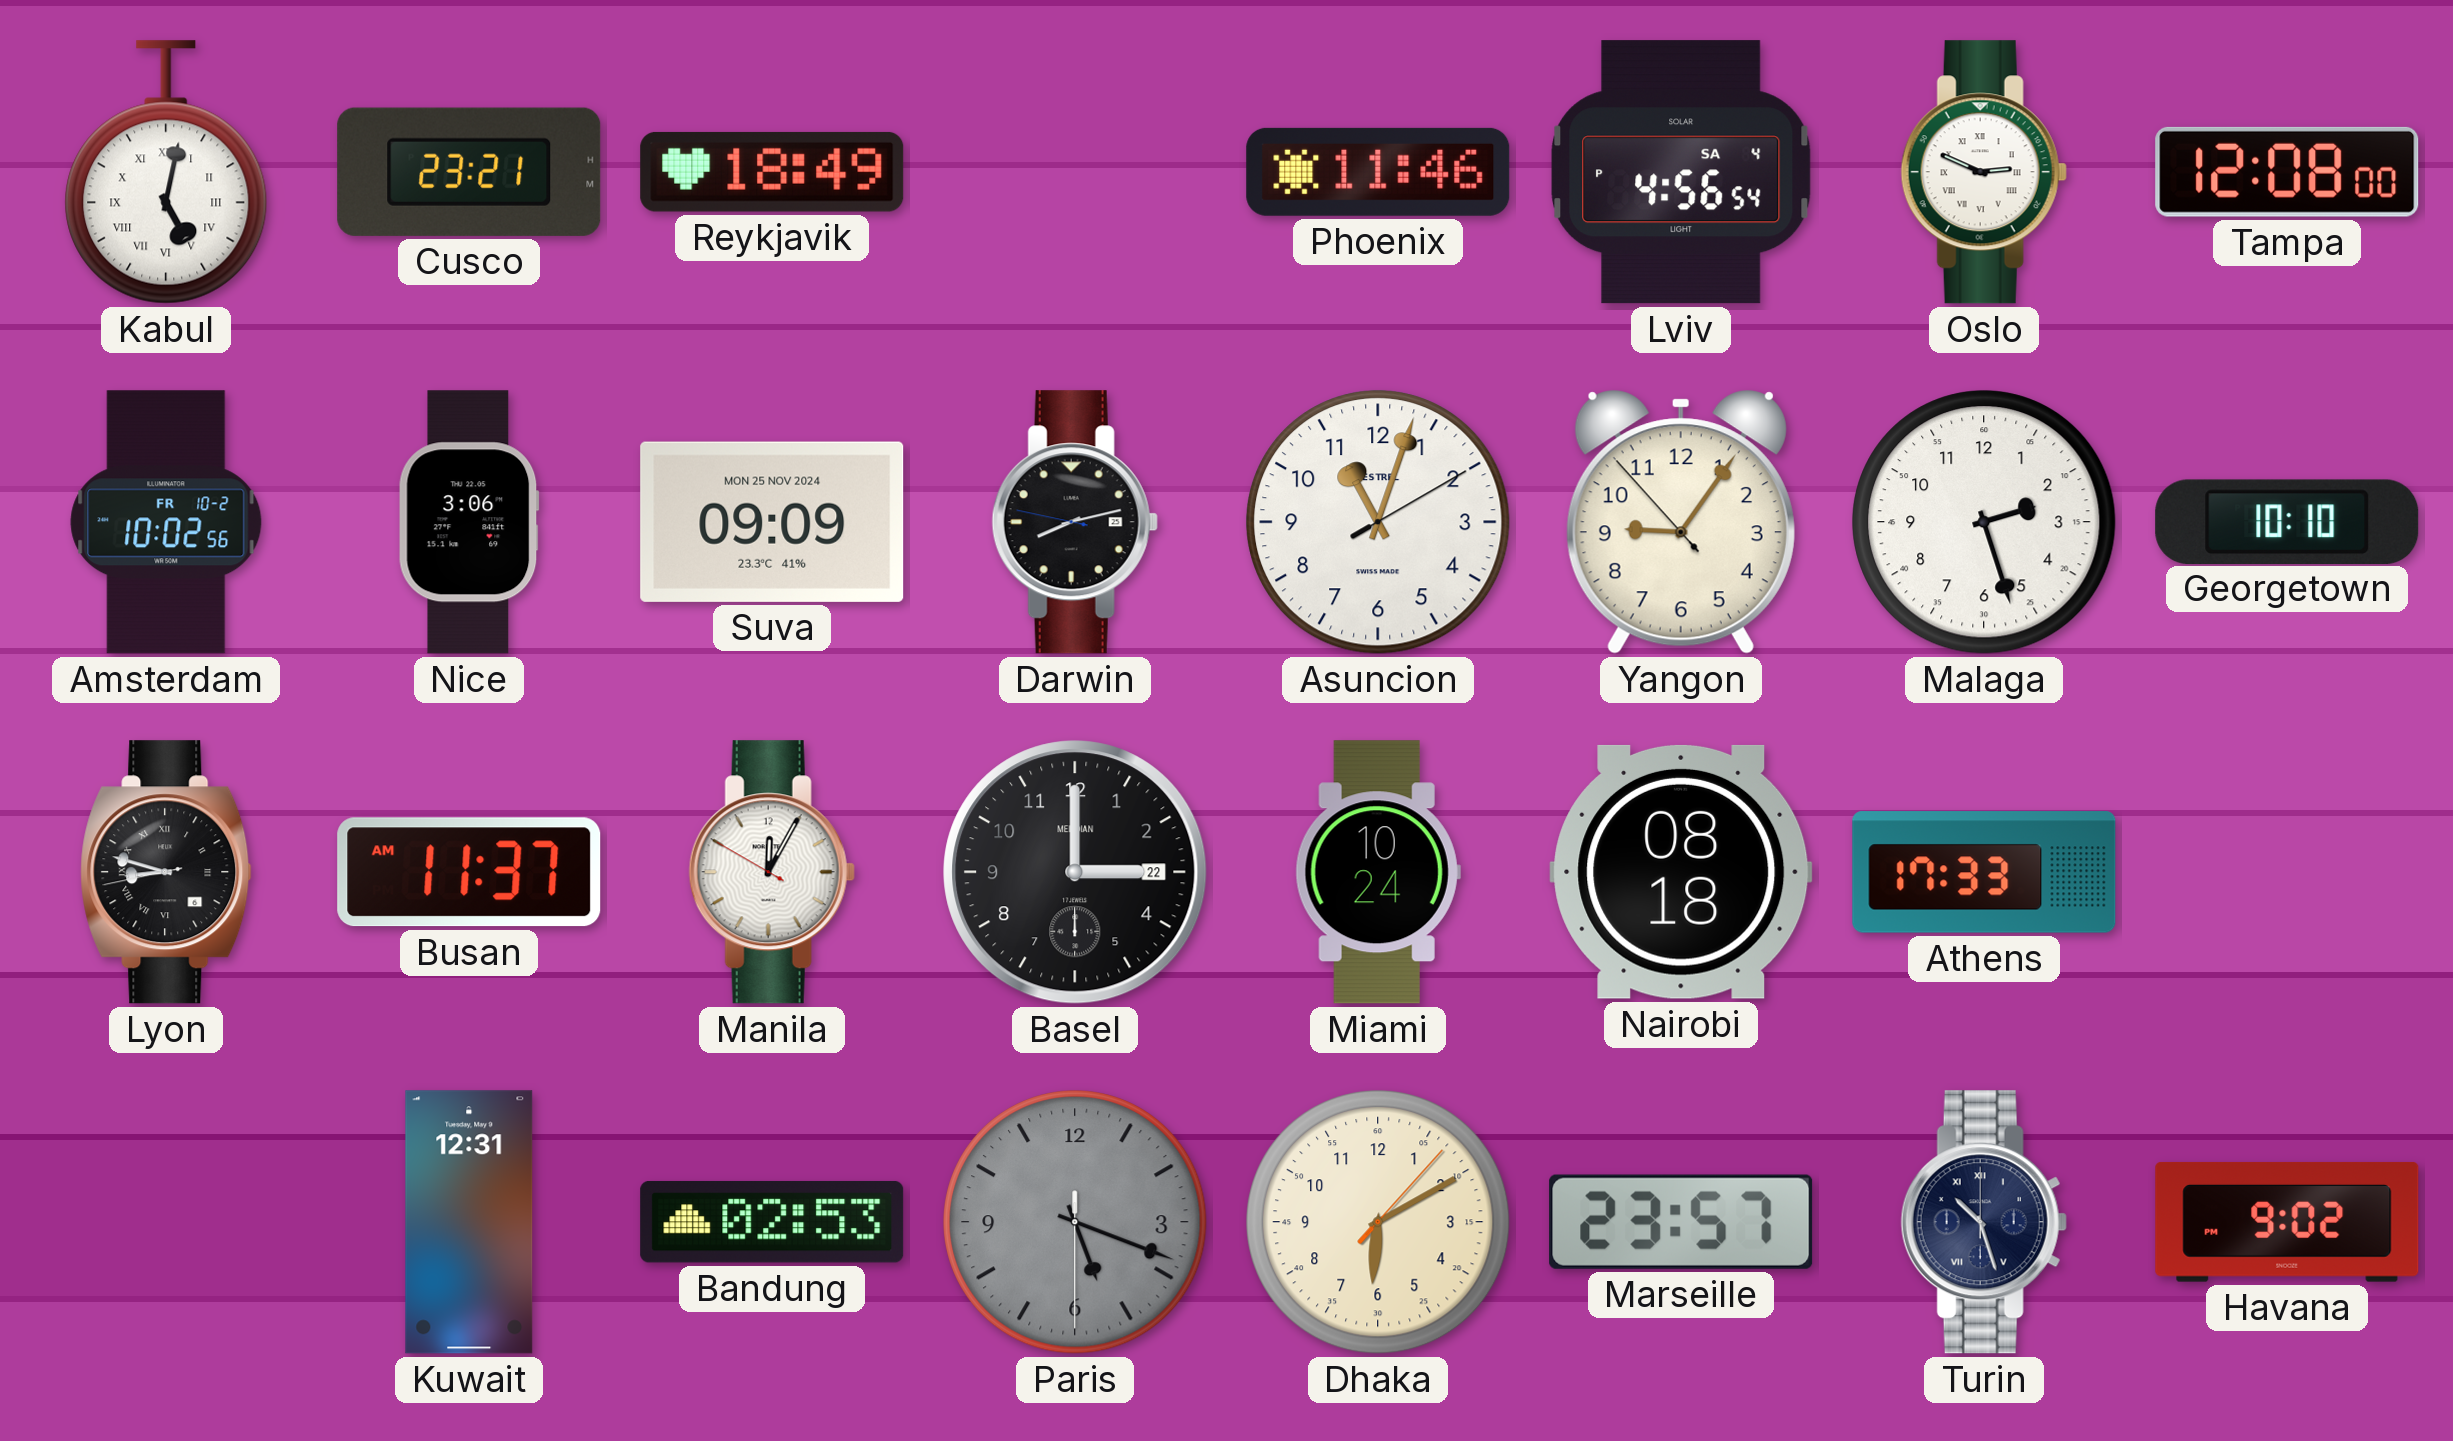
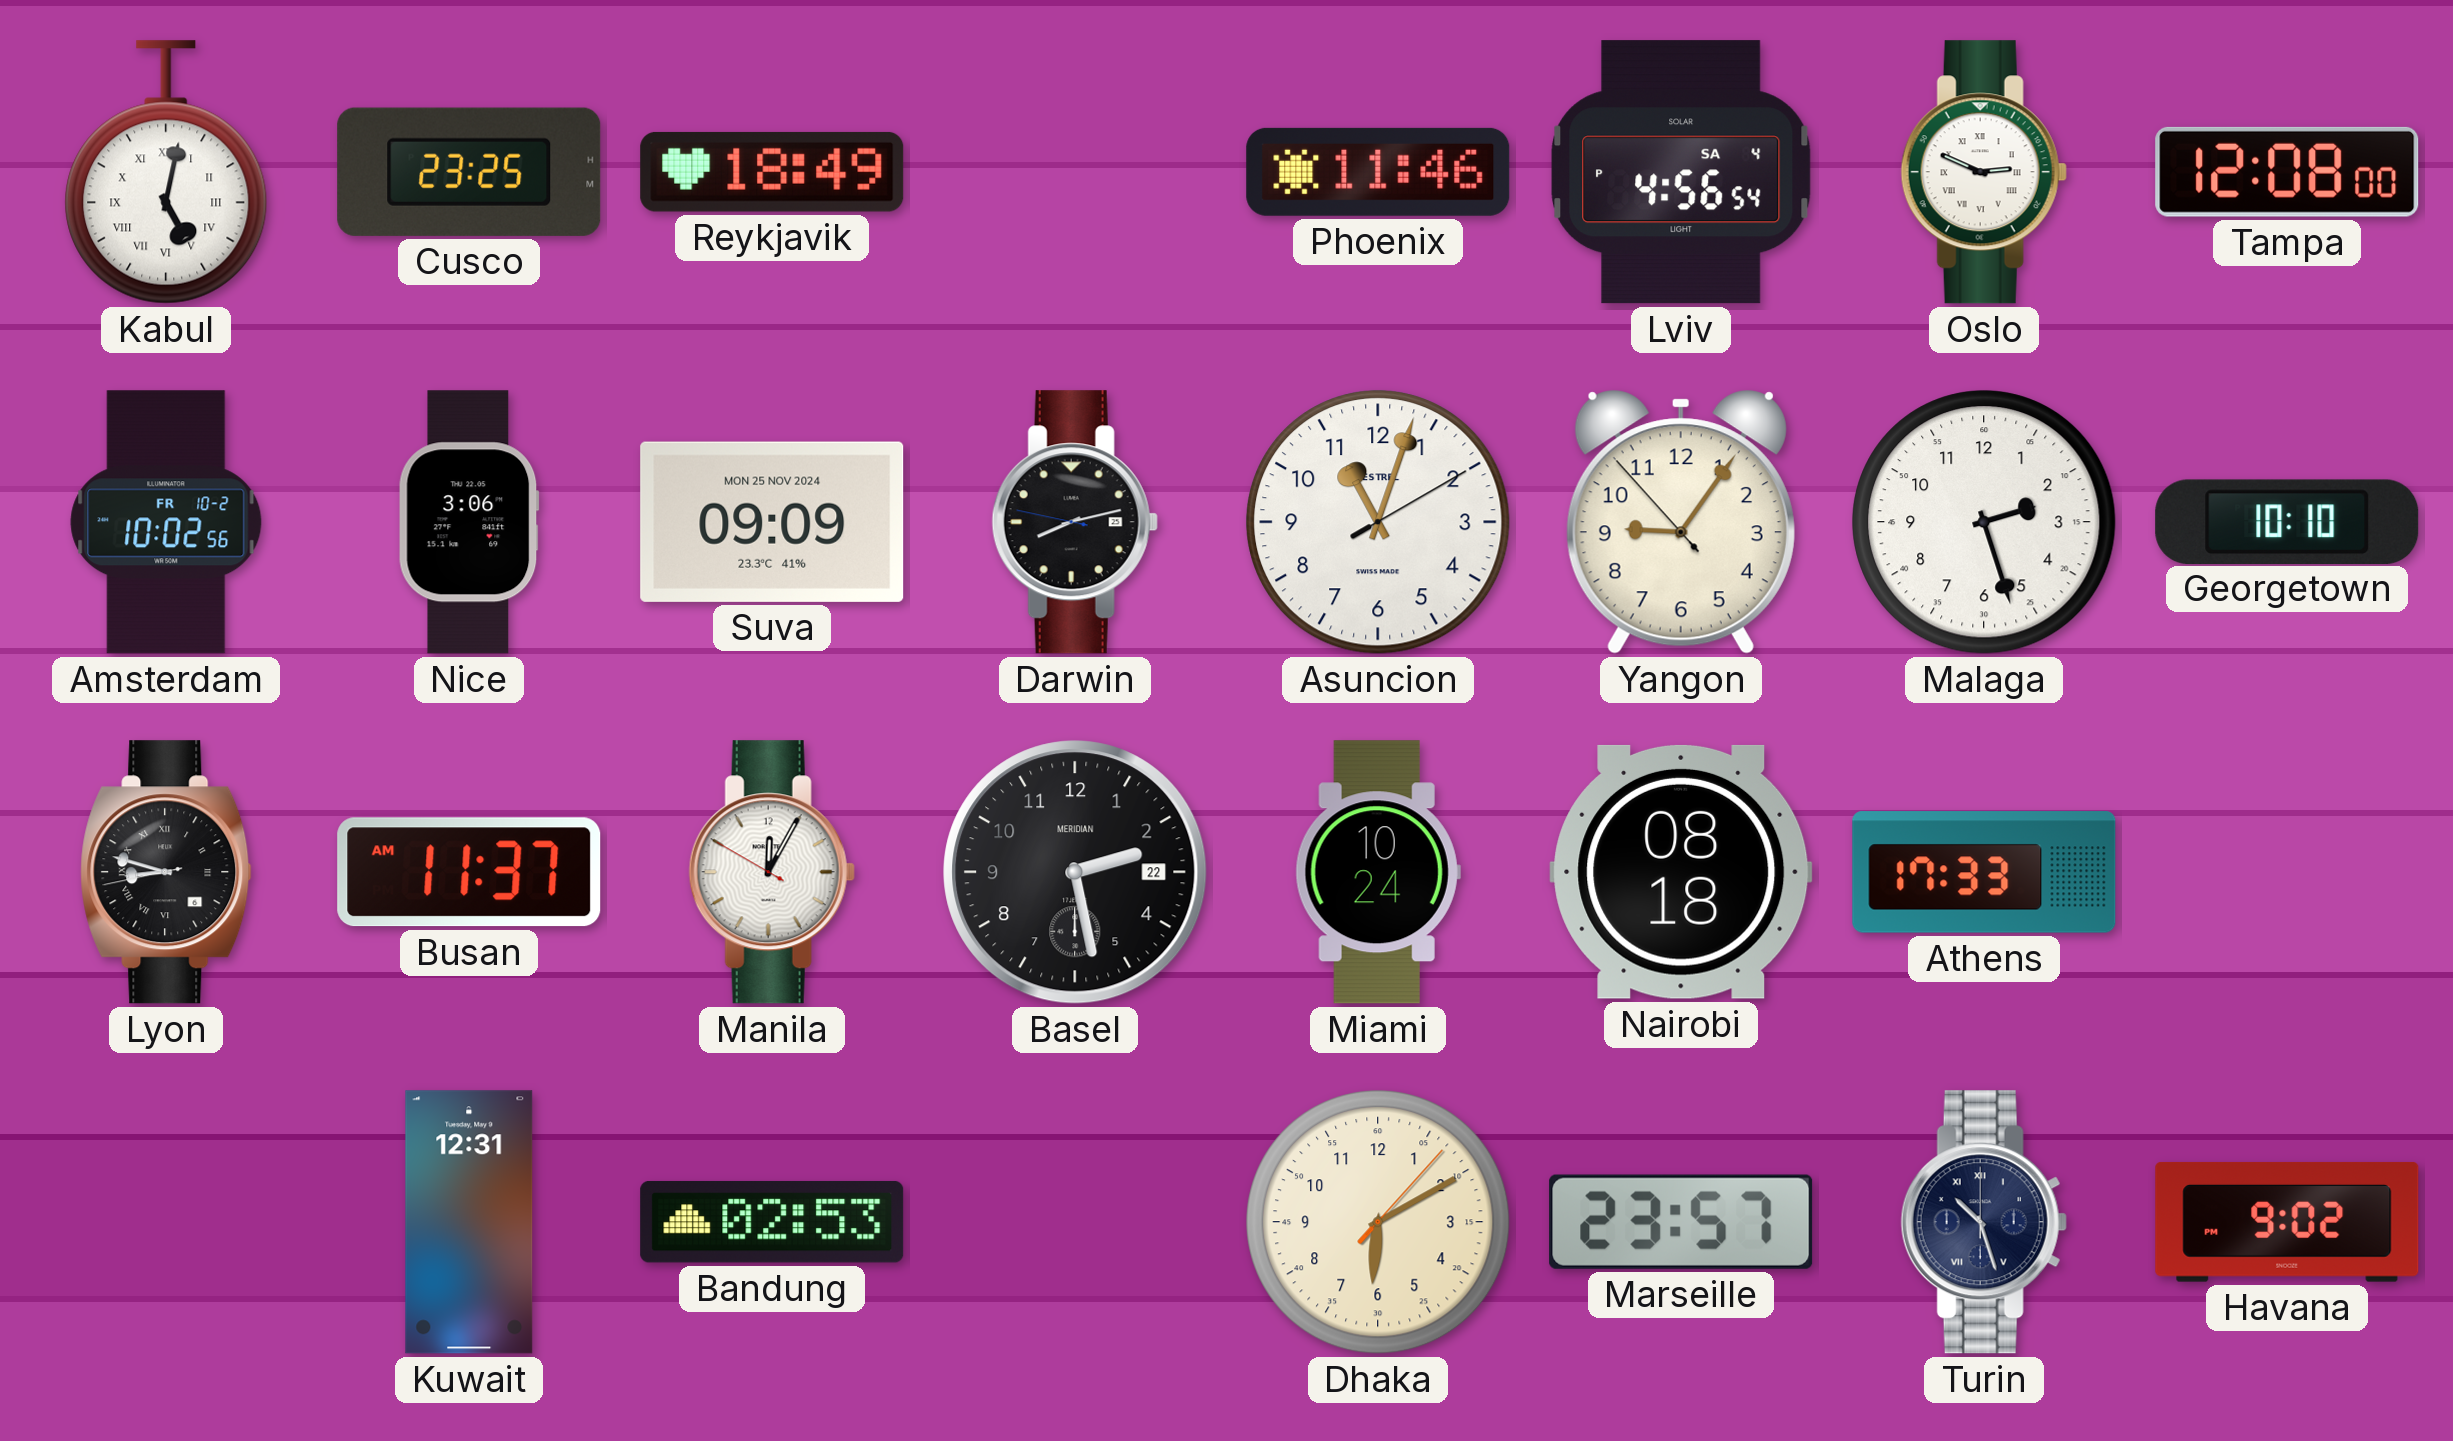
Cusco: 23:21 -> 23:25
Basel: 3:00 -> 2:28
Paris: 5:18 -> none
